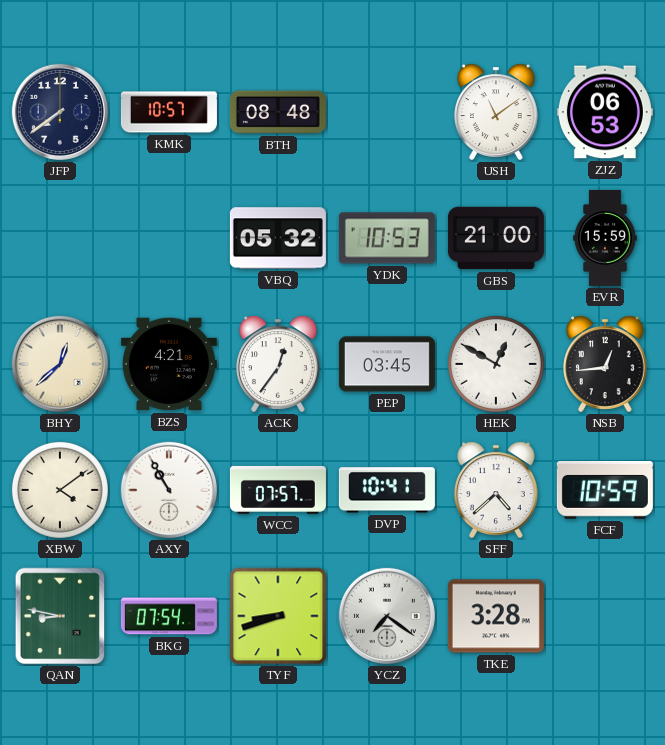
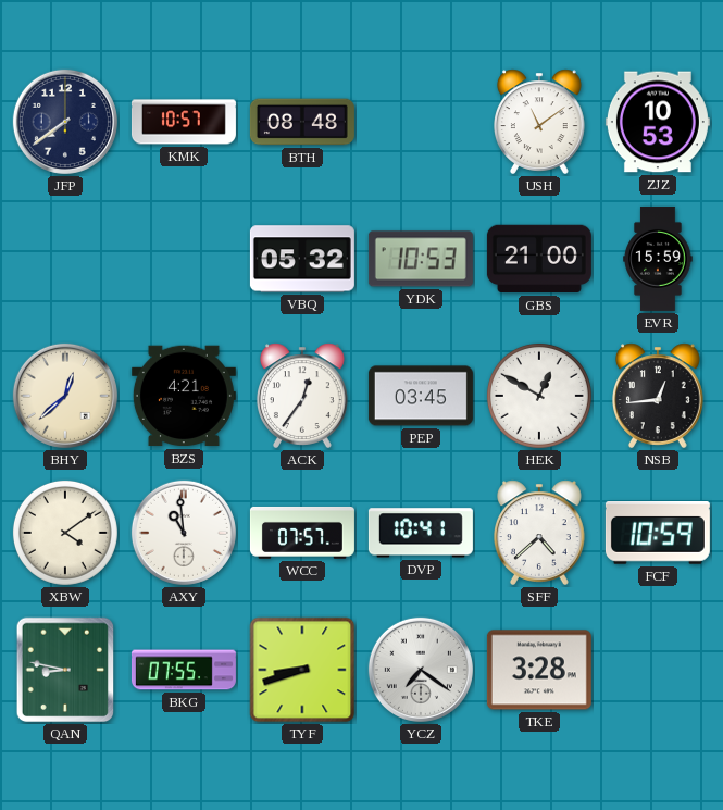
ZJZ: 06:53 -> 10:53
AXY: 10:55 -> 10:59
BKG: 07:54 -> 07:55
